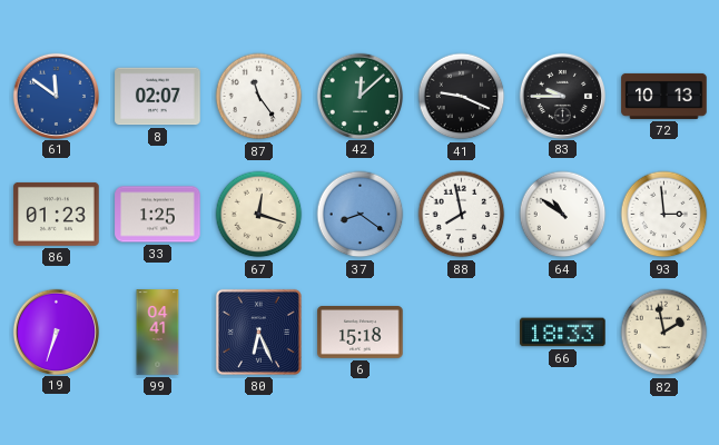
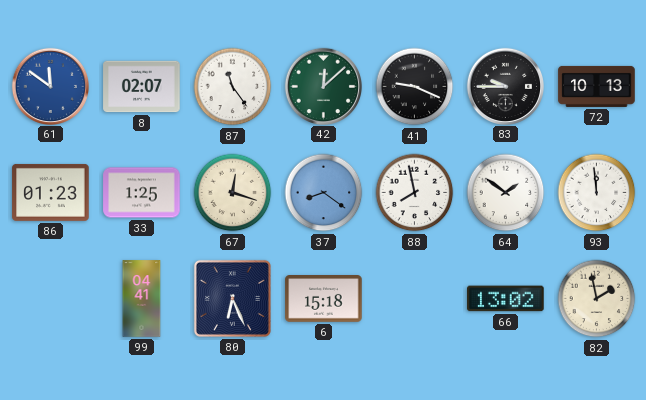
64: 10:51 -> 1:51
93: 2:59 -> 11:59
19: 6:33 -> none
66: 18:33 -> 13:02
